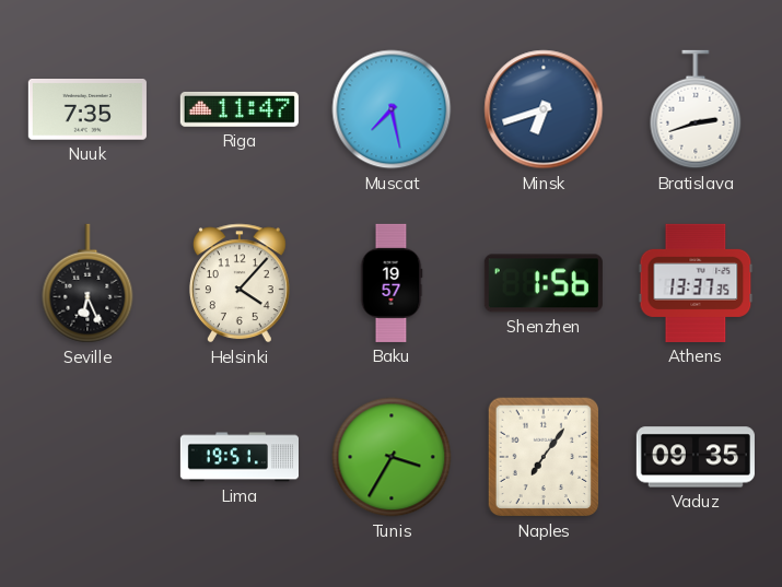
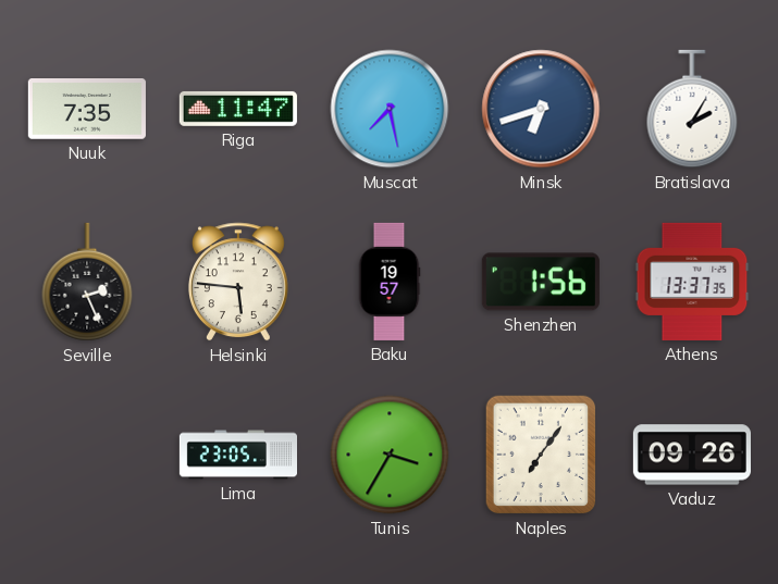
Bratislava: 2:42 -> 2:05
Seville: 6:26 -> 2:26
Helsinki: 4:07 -> 5:46
Lima: 19:51 -> 23:05
Vaduz: 09:35 -> 09:26
